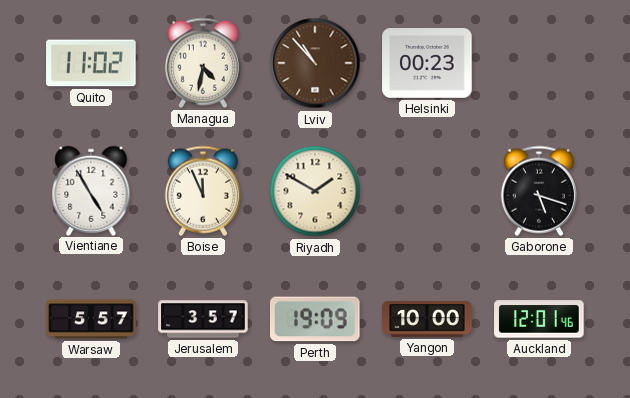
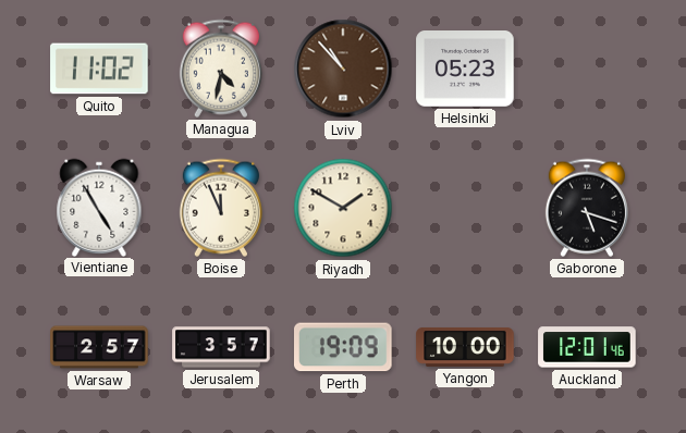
Helsinki: 00:23 -> 05:23
Warsaw: 5:57 -> 2:57
